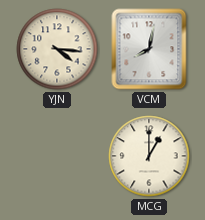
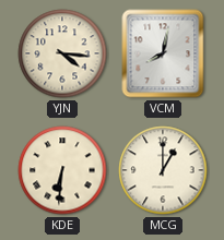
KDE: none -> 6:31
